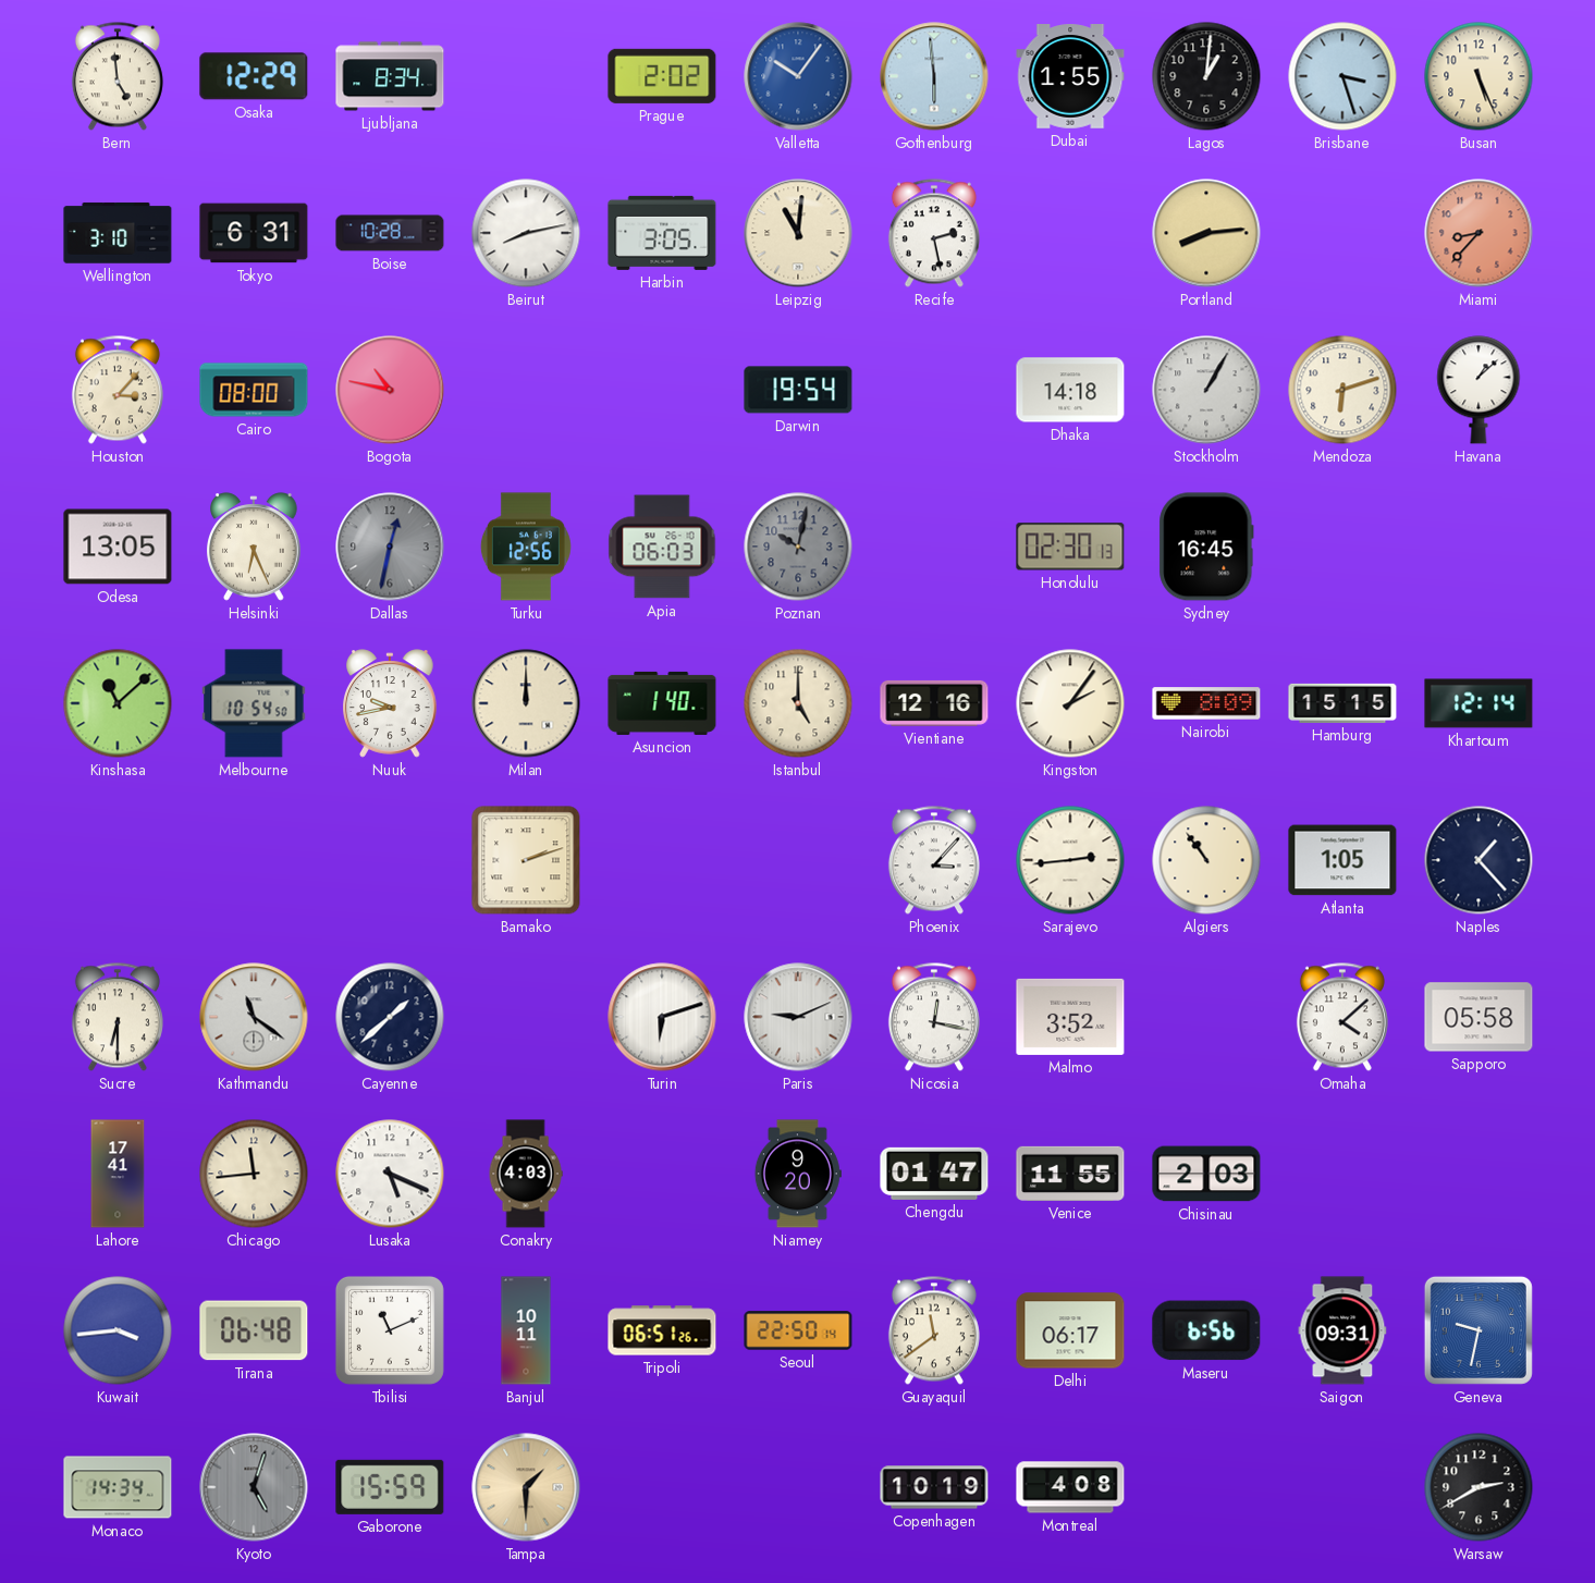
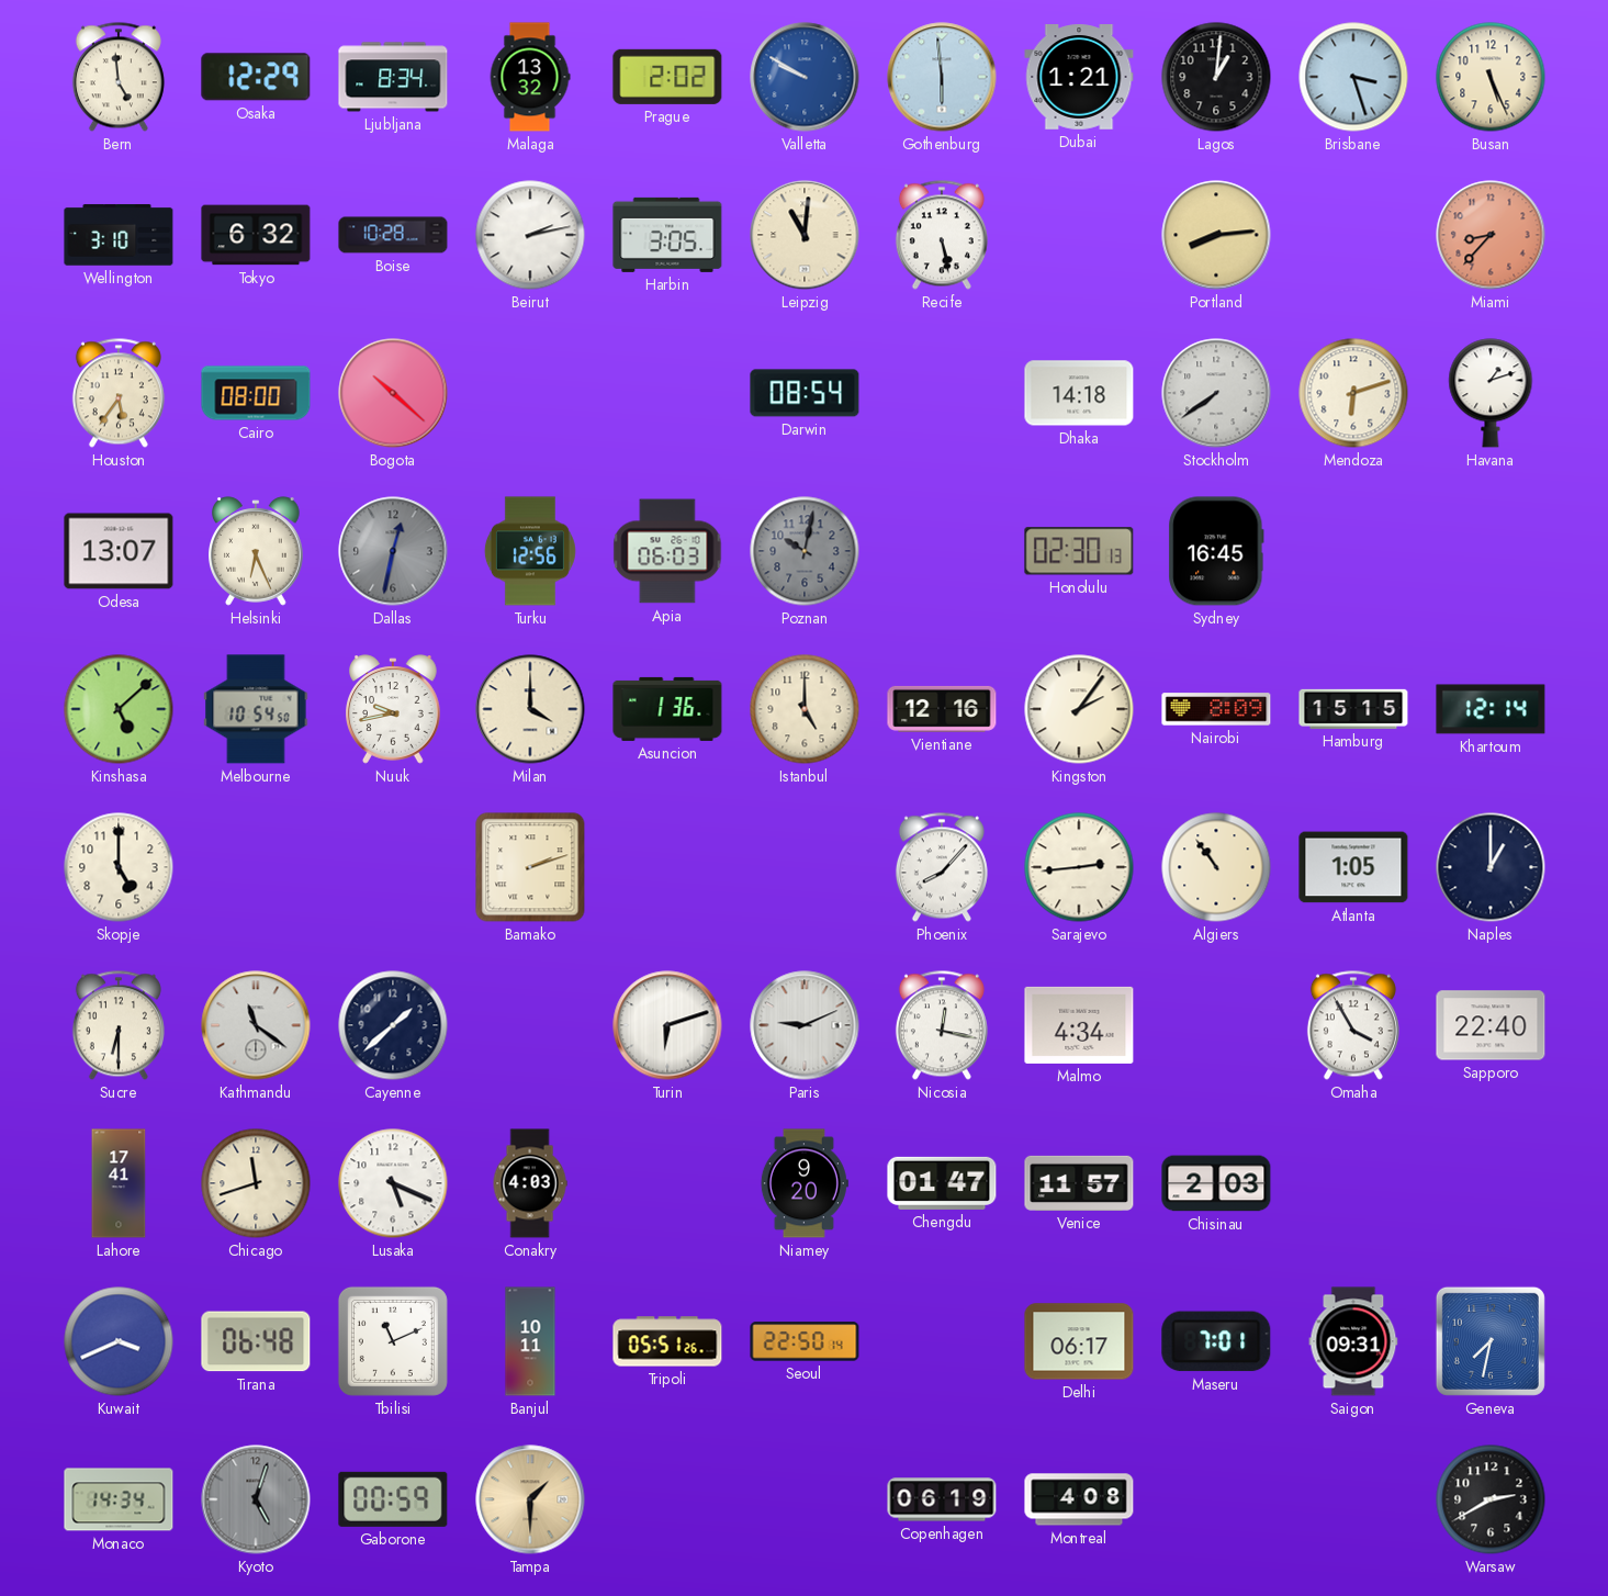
Malaga: none -> 13:32
Valletta: 10:06 -> 9:50
Dubai: 1:55 -> 1:21
Tokyo: 6:31 -> 6:32
Beirut: 8:13 -> 2:13
Recife: 2:28 -> 5:28
Houston: 3:07 -> 5:36
Bogota: 10:47 -> 10:22
Darwin: 19:54 -> 08:54
Stockholm: 1:05 -> 7:39
Havana: 1:08 -> 1:12
Odesa: 13:05 -> 13:07
Kinshasa: 11:08 -> 5:08
Milan: 12:00 -> 4:00
Asuncion: 1:40 -> 1:36
Skopje: none -> 5:00
Phoenix: 3:07 -> 8:07
Naples: 1:23 -> 1:00
Malmo: 3:52 -> 4:34
Omaha: 4:08 -> 3:55
Sapporo: 05:58 -> 22:40
Chicago: 11:44 -> 11:42
Venice: 11:55 -> 11:57
Kuwait: 3:44 -> 3:41
Tripoli: 06:51 -> 05:51
Guayaquil: 11:39 -> none
Maseru: 6:56 -> 7:01
Geneva: 9:32 -> 7:32
Gaborone: 15:59 -> 00:59
Copenhagen: 10:19 -> 06:19
